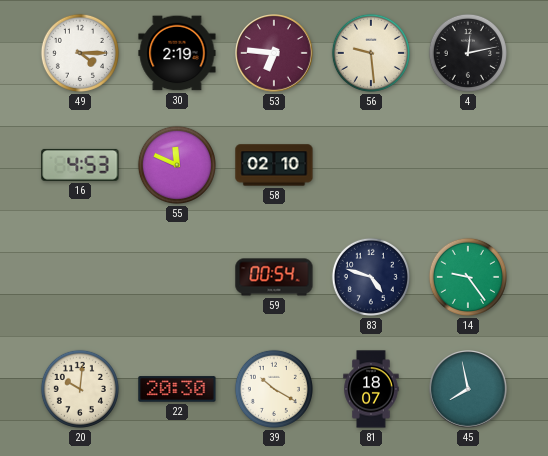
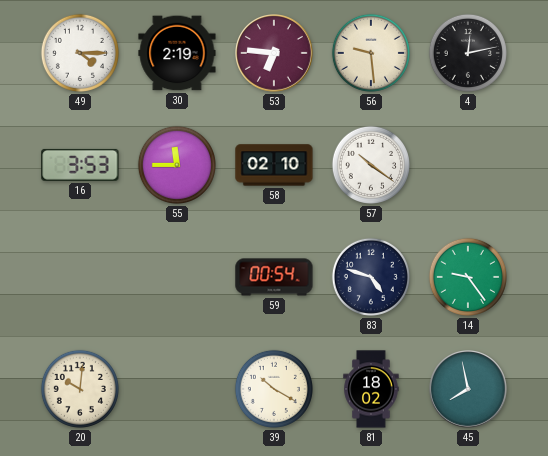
16: 4:53 -> 3:53
55: 11:49 -> 11:45
57: none -> 10:21
22: 20:30 -> none
81: 18:07 -> 18:02
